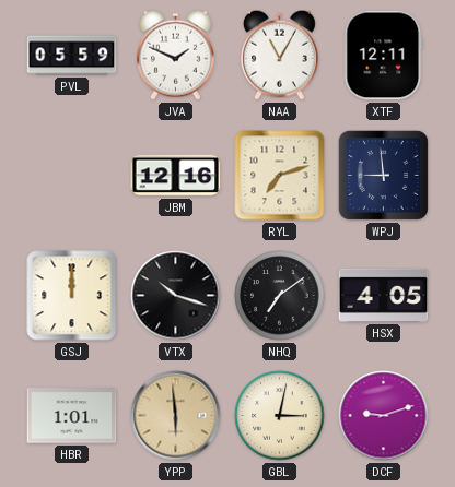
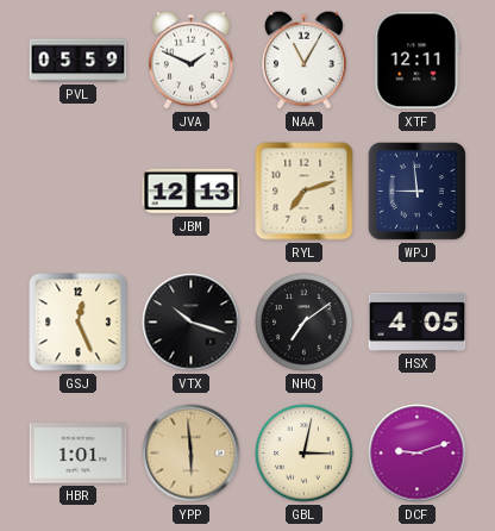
JBM: 12:16 -> 12:13
GSJ: 12:00 -> 12:26
